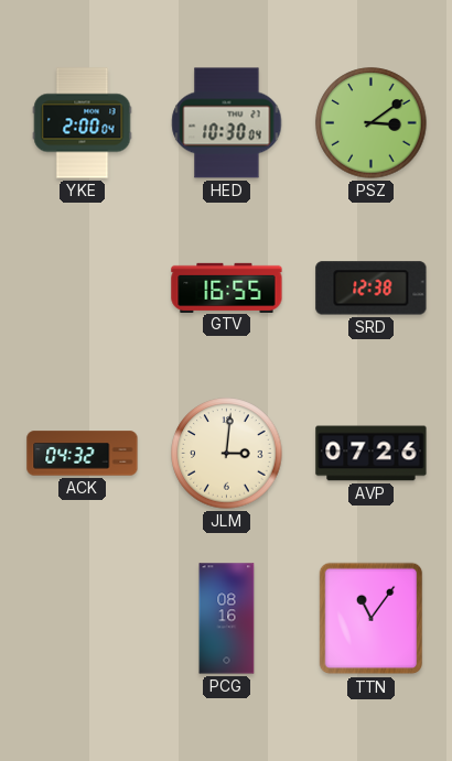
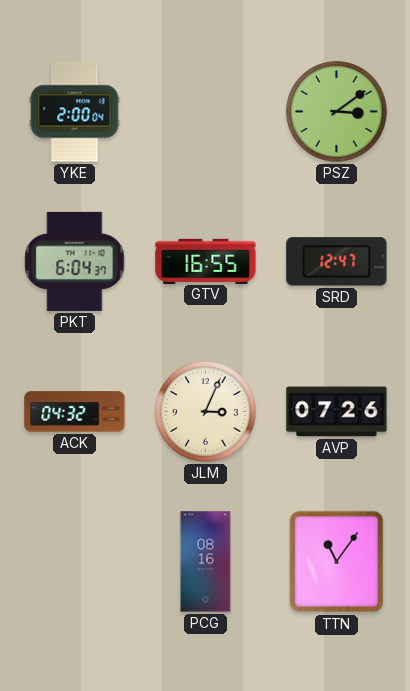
HED: 10:30 -> none
PKT: none -> 6:04
SRD: 12:38 -> 12:47
JLM: 3:01 -> 3:04
